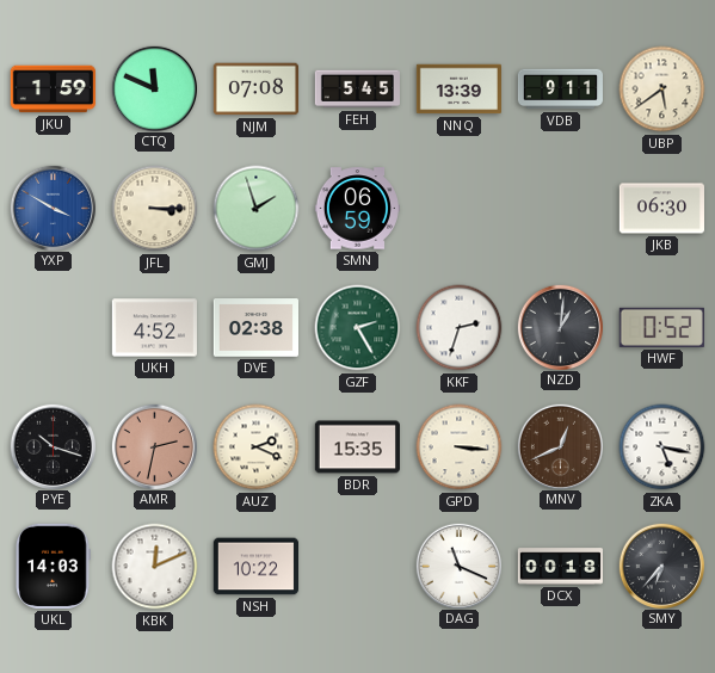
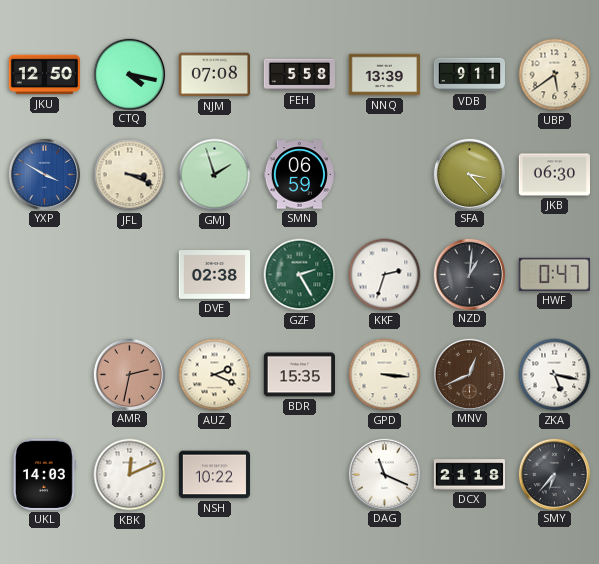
JKU: 1:59 -> 12:50
CTQ: 11:49 -> 4:17
FEH: 5:45 -> 5:58
JFL: 3:15 -> 3:19
SFA: none -> 3:23
UKH: 4:52 -> none
HWF: 0:52 -> 0:47
PYE: 10:18 -> none
DCX: 00:18 -> 21:18
